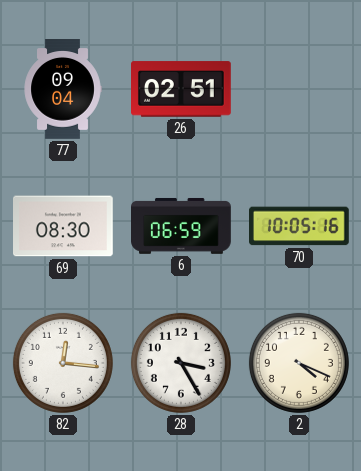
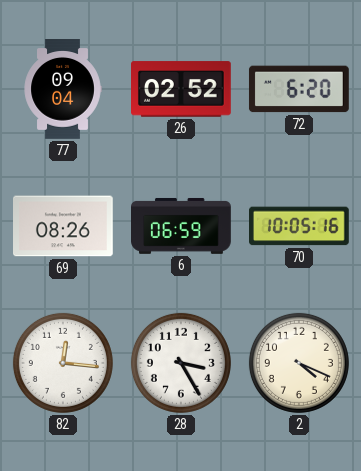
26: 02:51 -> 02:52
72: none -> 6:20
69: 08:30 -> 08:26
